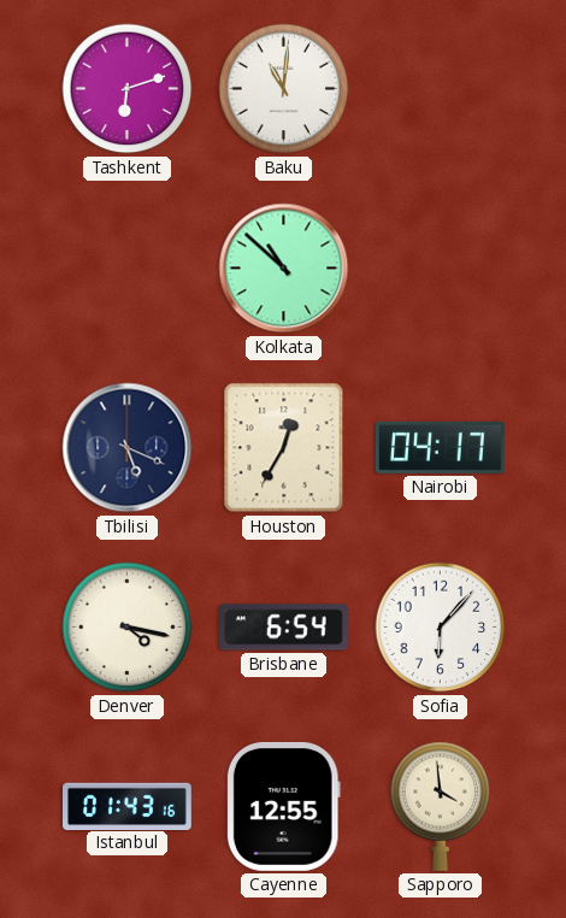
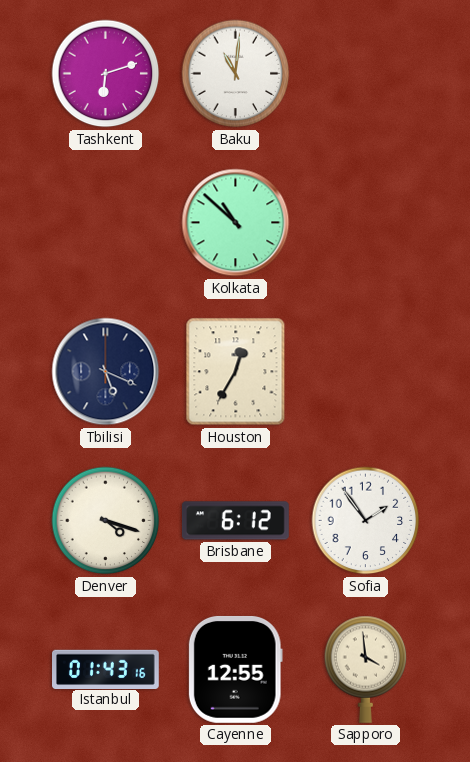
Nairobi: 04:17 -> none
Denver: 4:17 -> 4:18
Brisbane: 6:54 -> 6:12
Sofia: 6:07 -> 1:54
